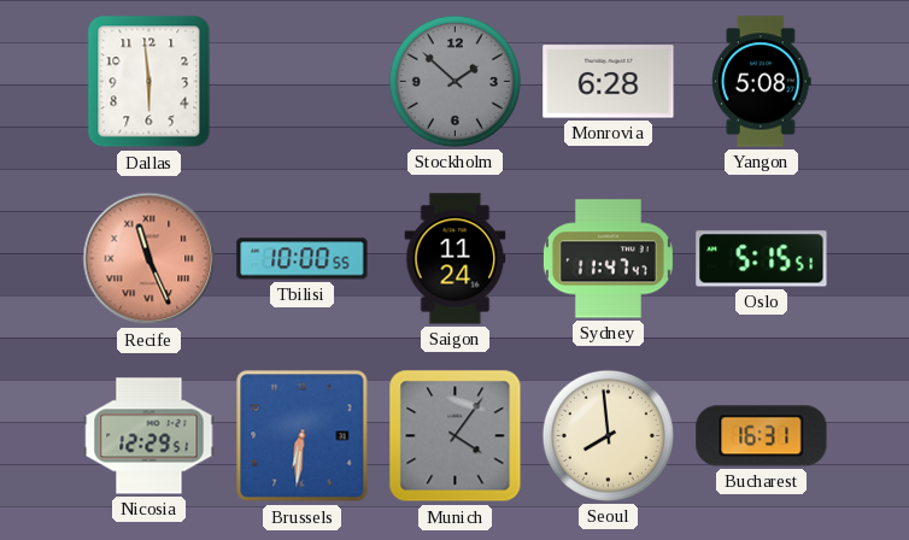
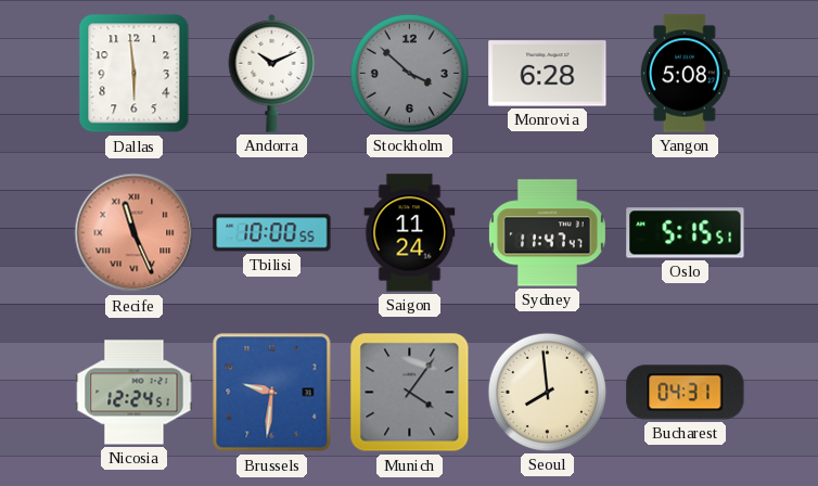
Andorra: none -> 10:11
Stockholm: 1:52 -> 3:52
Nicosia: 12:29 -> 12:24
Brussels: 6:31 -> 9:31
Bucharest: 16:31 -> 04:31
